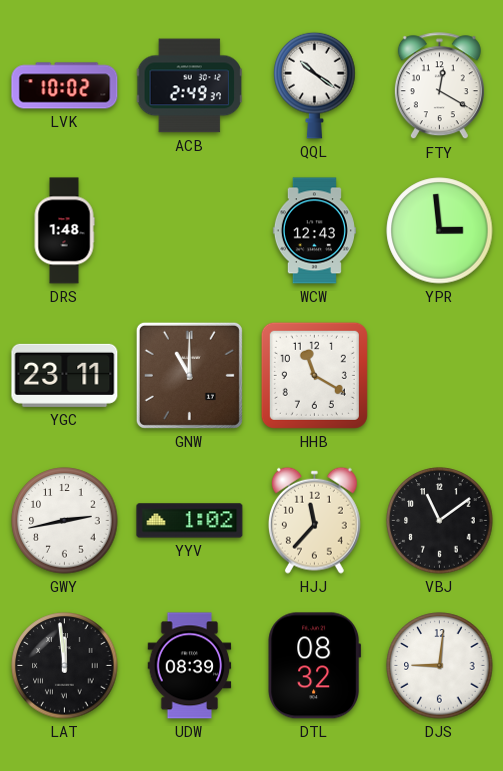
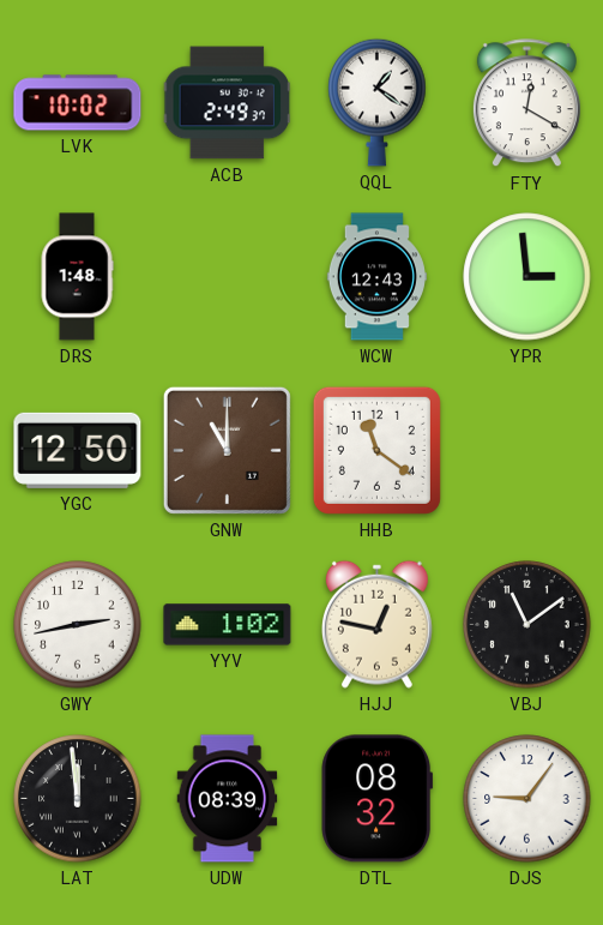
QQL: 10:21 -> 1:21
YGC: 23:11 -> 12:50
HHB: 11:20 -> 11:21
HJJ: 11:37 -> 12:47
DJS: 9:01 -> 9:06
